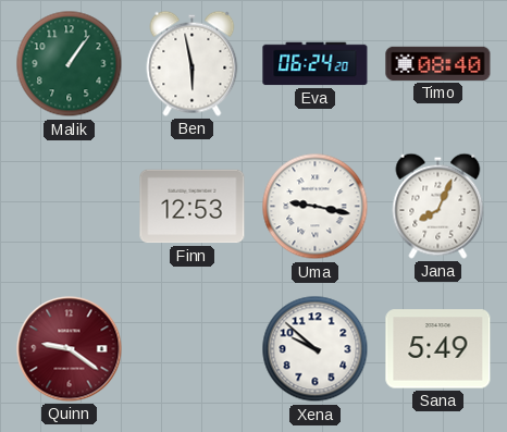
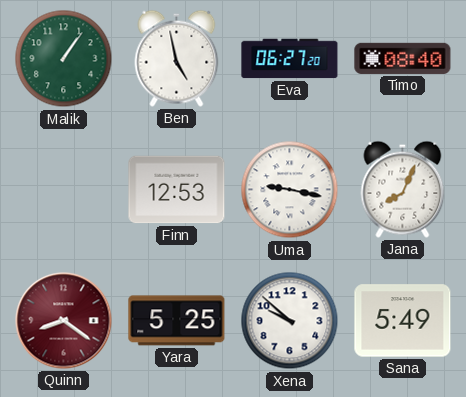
Ben: 5:58 -> 4:58
Eva: 06:24 -> 06:27
Quinn: 9:21 -> 8:21
Yara: none -> 5:25
